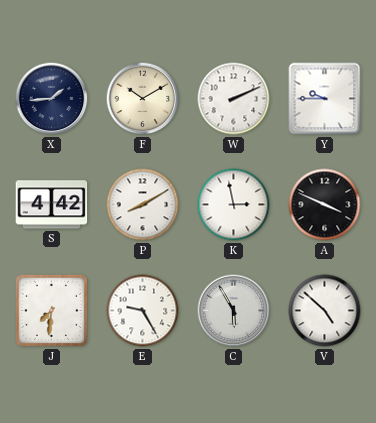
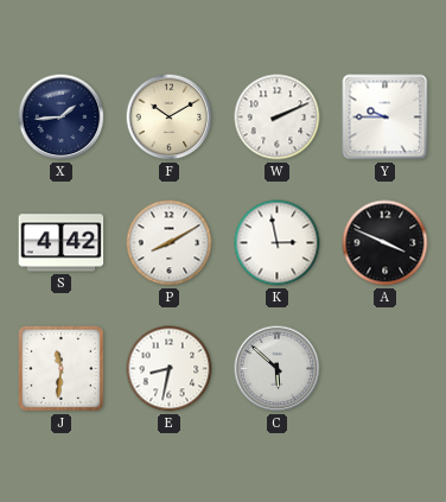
J: 7:31 -> 11:31
E: 9:25 -> 8:32
C: 5:55 -> 5:52
V: 4:52 -> none
